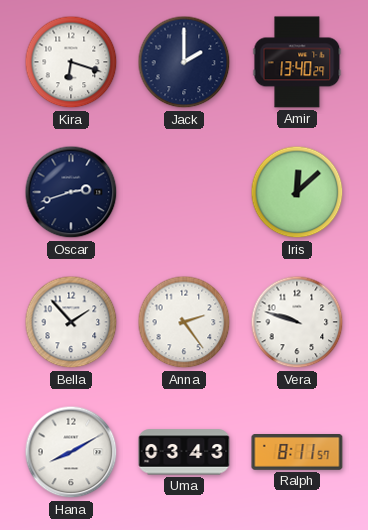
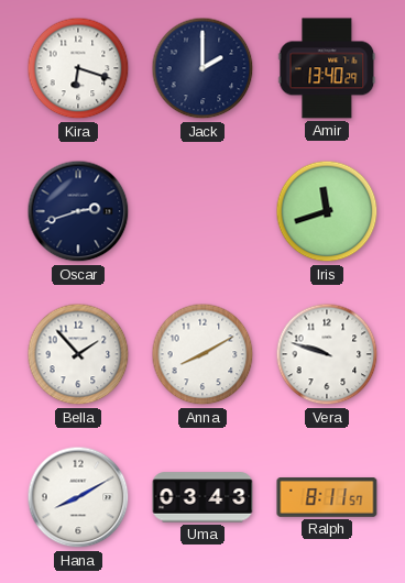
Iris: 12:08 -> 11:42
Anna: 2:24 -> 8:10
